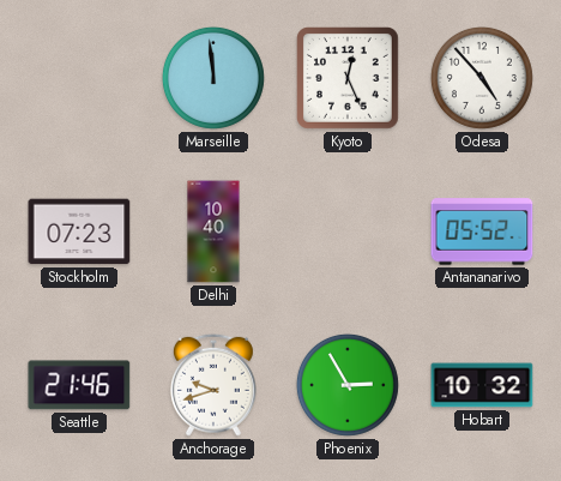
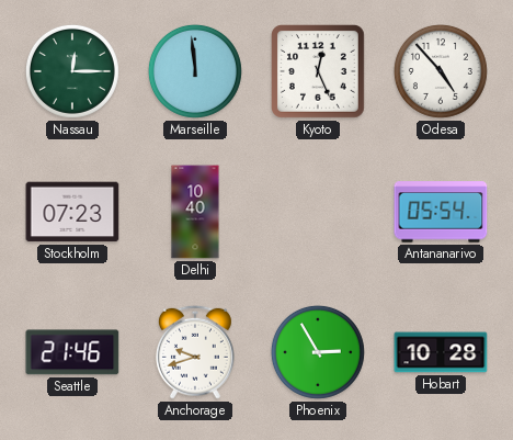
Nassau: none -> 12:15
Antananarivo: 05:52 -> 05:54
Hobart: 10:32 -> 10:28
